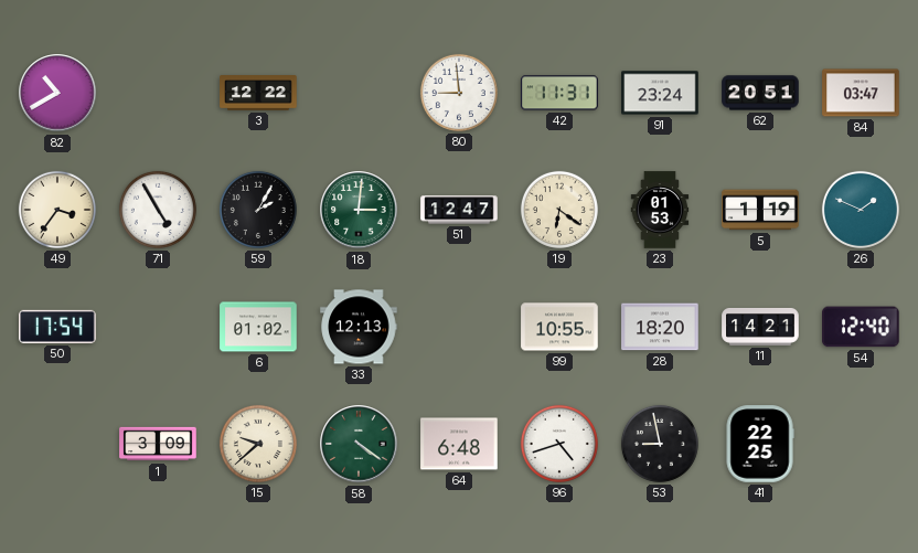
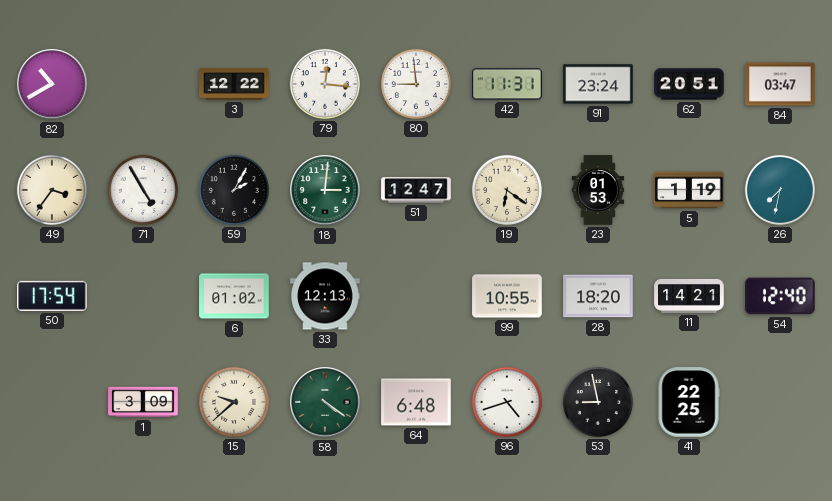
79: none -> 12:16
26: 1:49 -> 7:32
